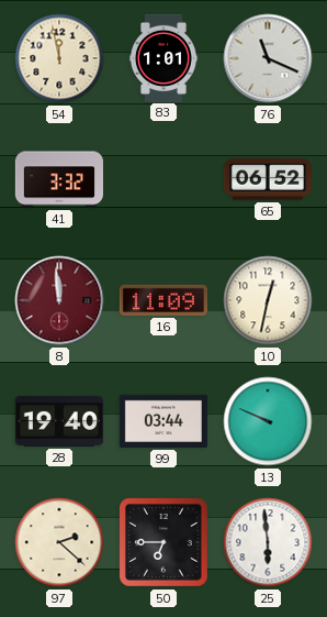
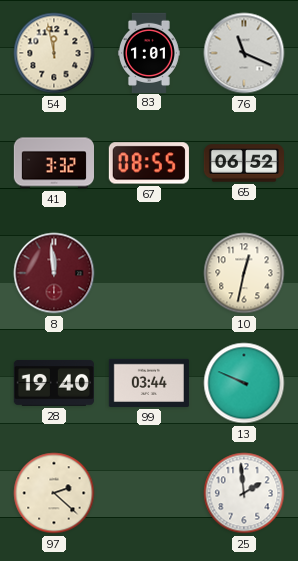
67: none -> 08:55
16: 11:09 -> none
50: 6:45 -> none
25: 5:59 -> 1:59
